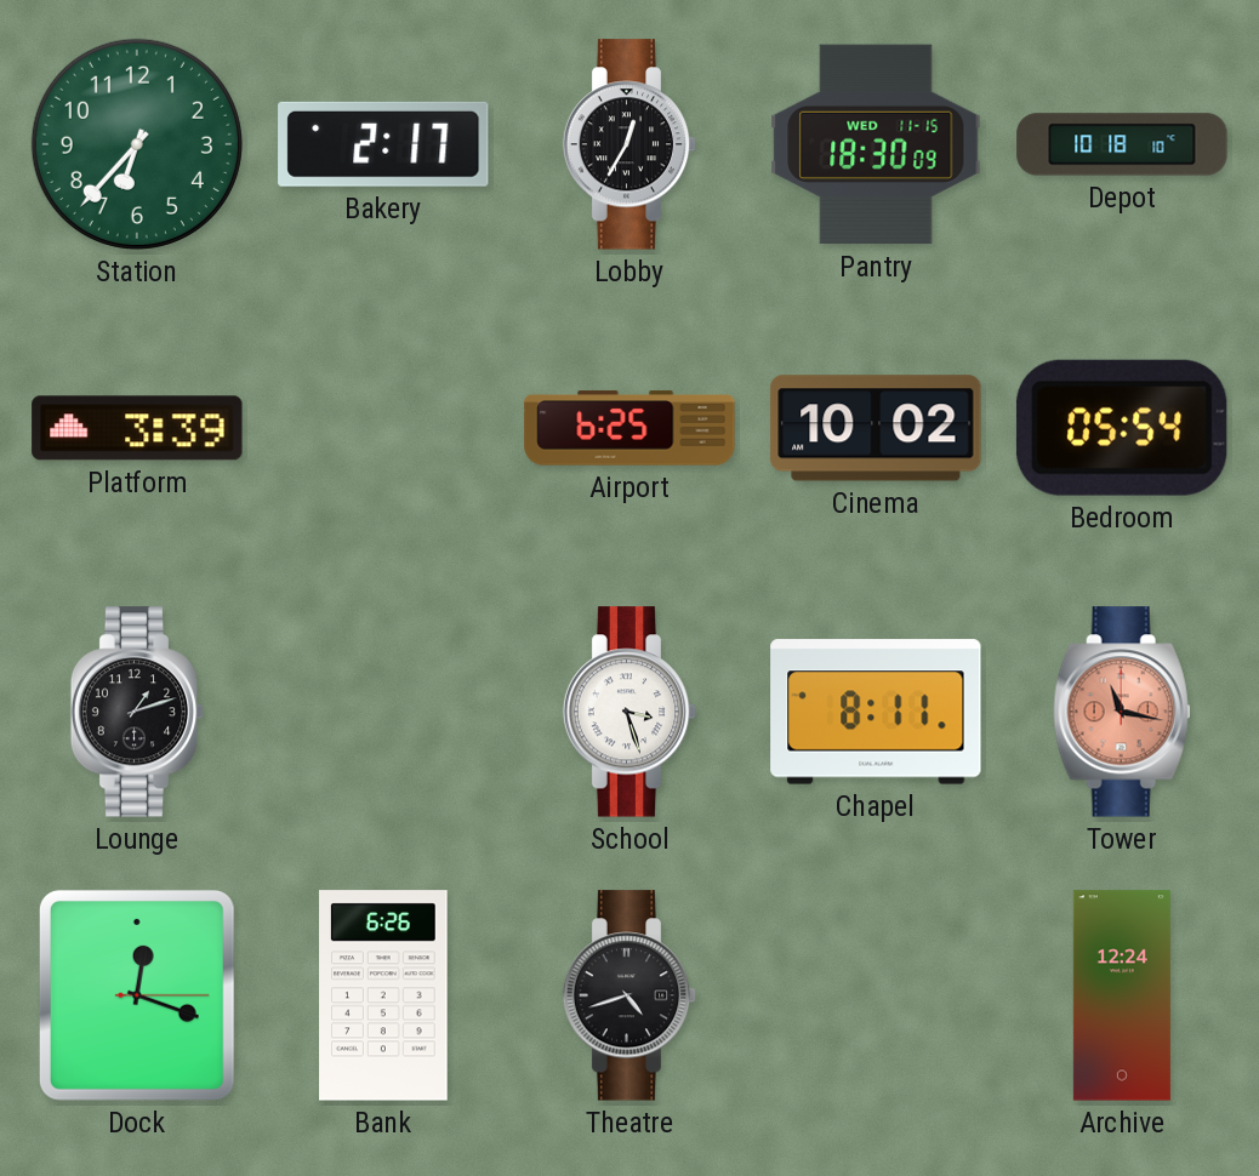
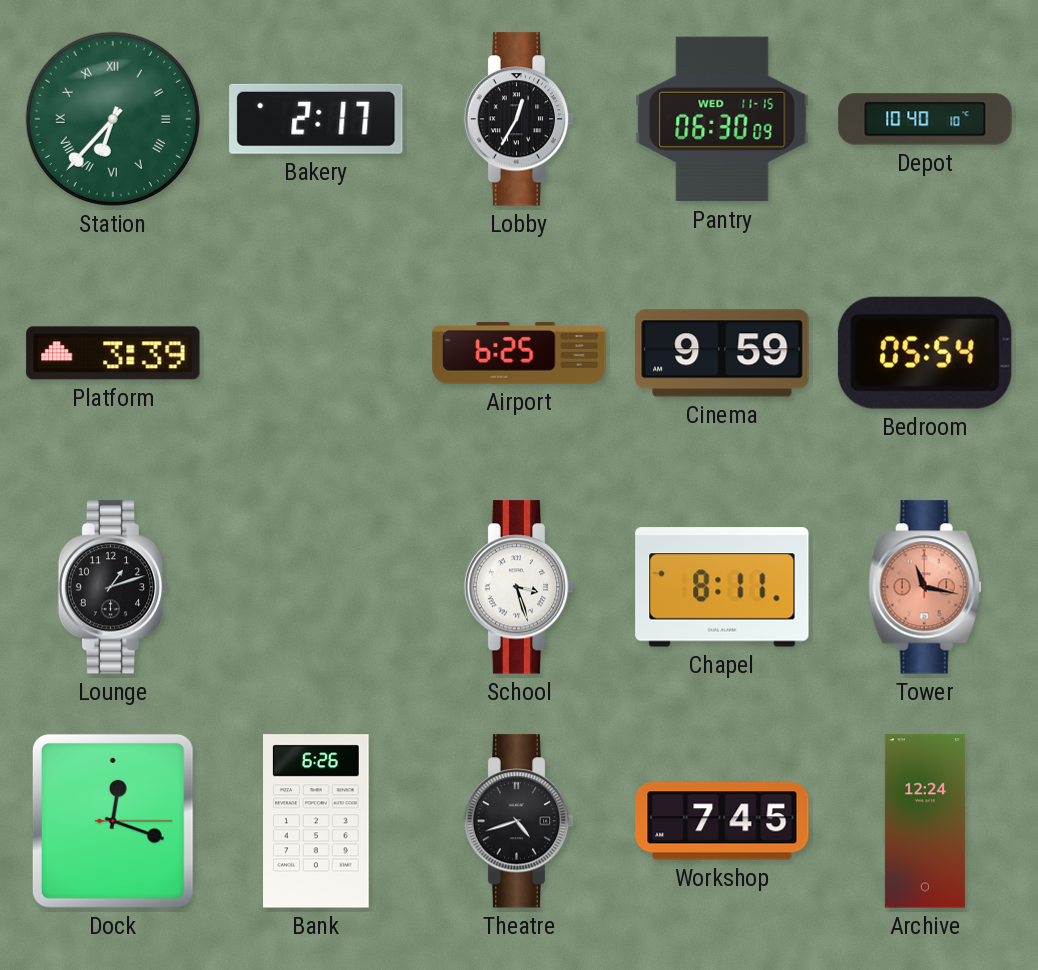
Station numerals: Arabic -> Roman
Pantry: 18:30 -> 06:30
Depot: 10:18 -> 10:40
Cinema: 10:02 -> 9:59
Workshop: none -> 7:45
